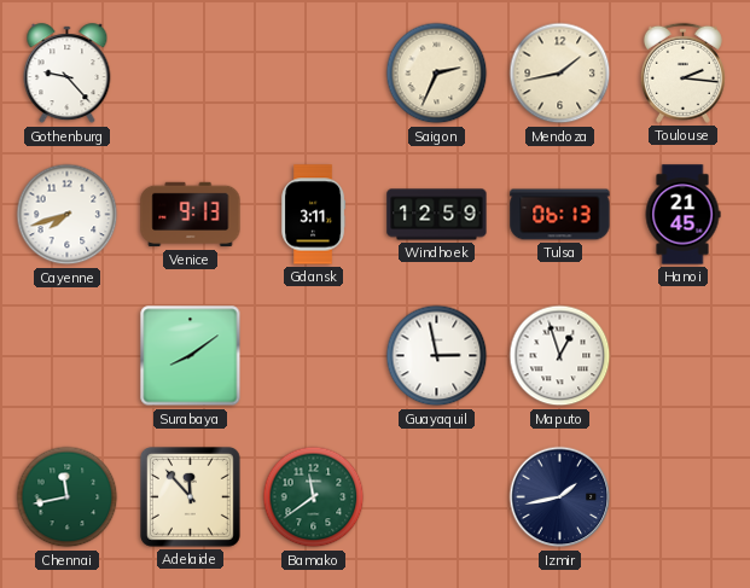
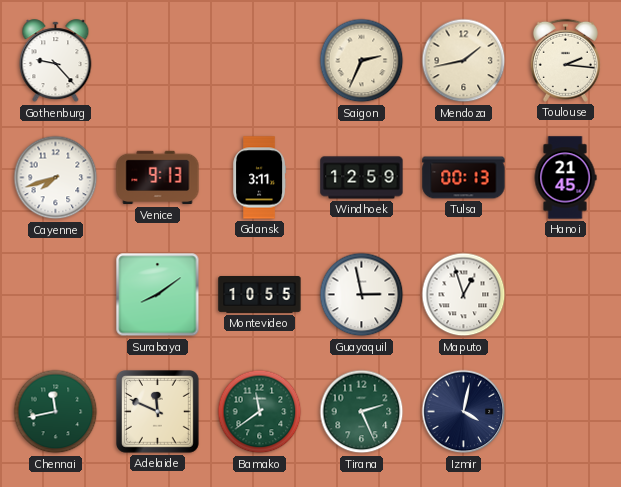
Tulsa: 06:13 -> 00:13
Montevideo: none -> 10:55
Adelaide: 11:53 -> 11:49
Tirana: none -> 2:26
Izmir: 1:43 -> 4:02
